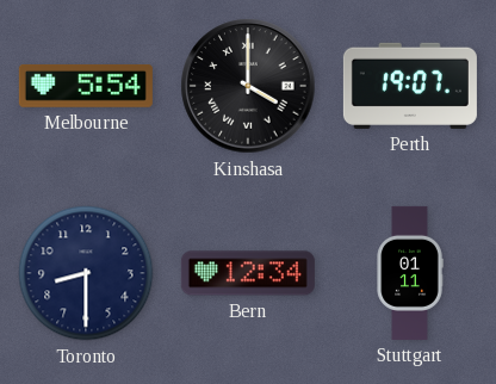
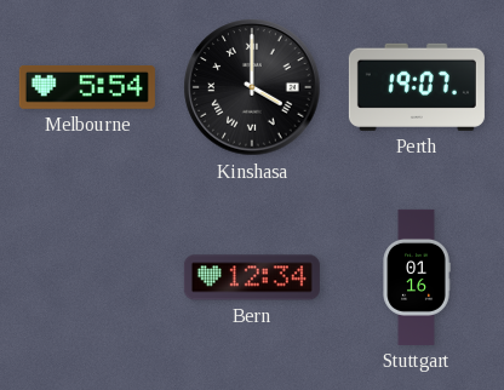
Toronto: 8:30 -> none
Stuttgart: 01:11 -> 01:16
